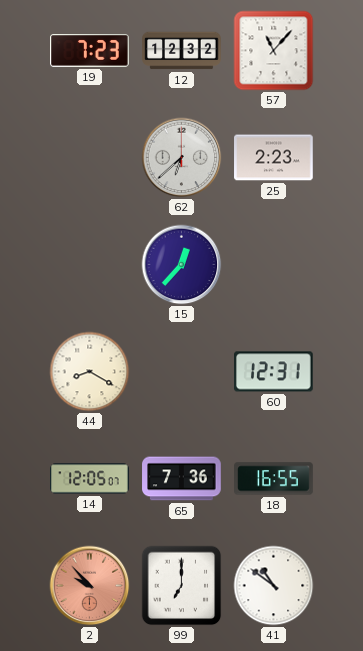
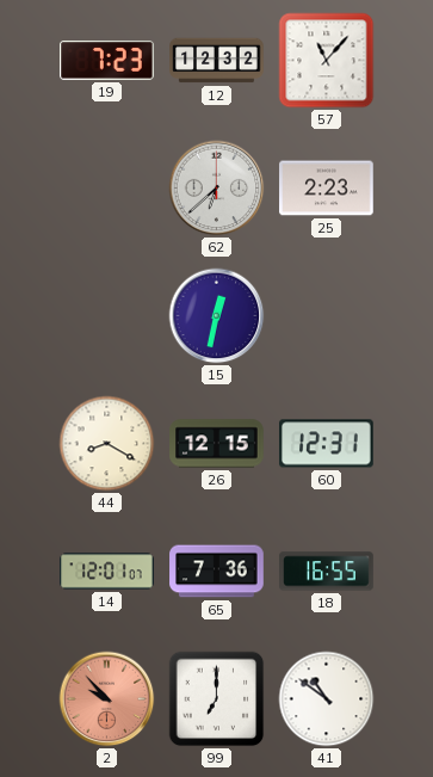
15: 12:37 -> 12:32
26: none -> 12:15
14: 12:05 -> 12:01
